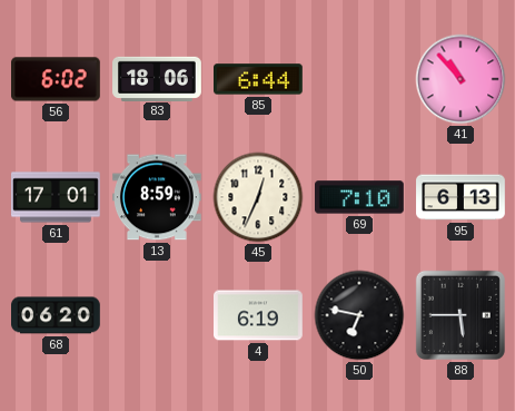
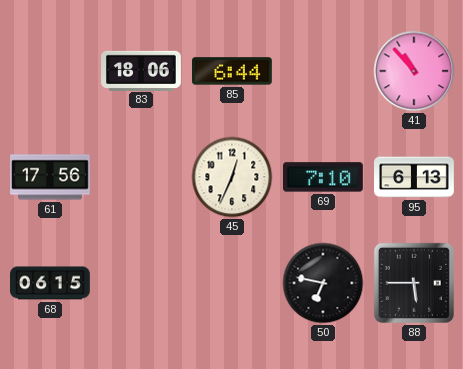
56: 6:02 -> none
61: 17:01 -> 17:56
13: 8:59 -> none
68: 06:20 -> 06:15
4: 6:19 -> none
